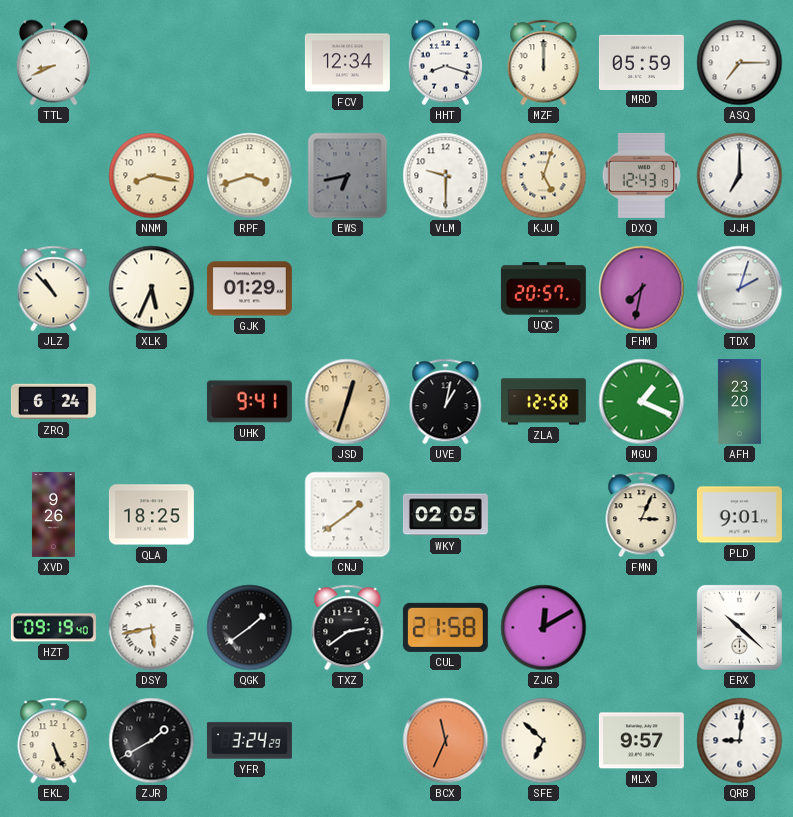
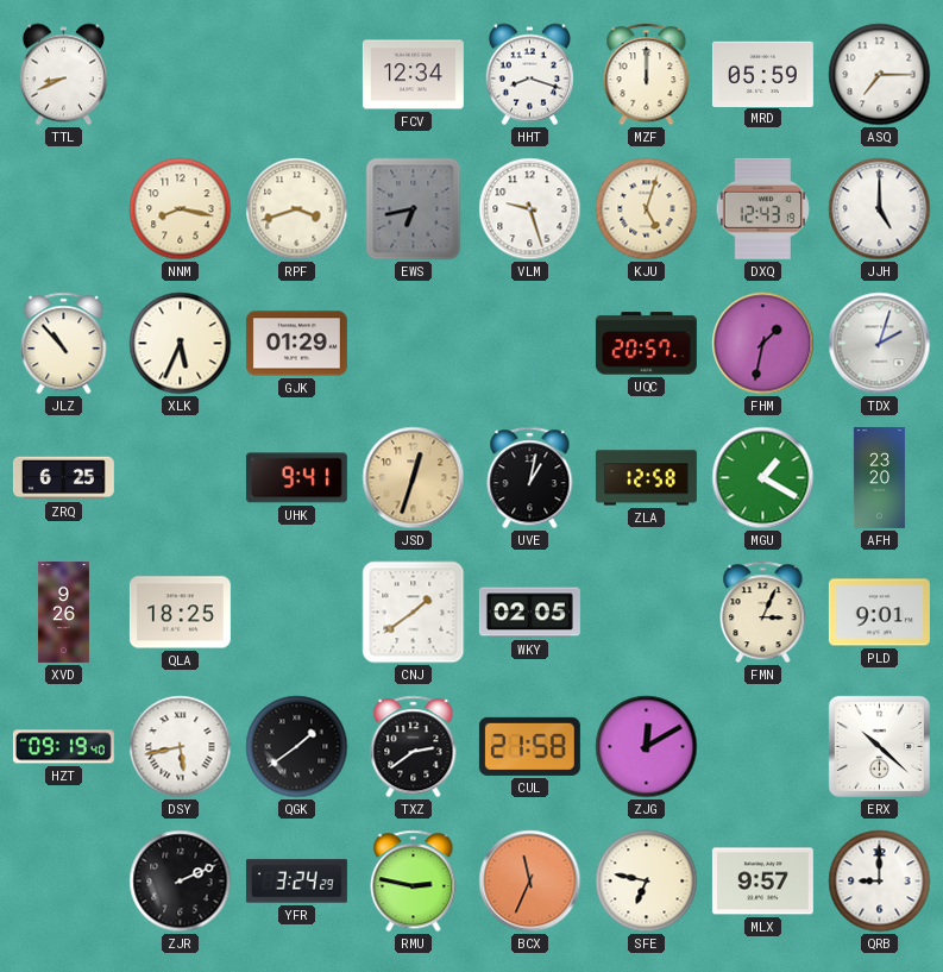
VLM: 9:30 -> 9:27
JJH: 7:00 -> 5:00
FHM: 7:32 -> 1:32
ZRQ: 6:24 -> 6:25
MGU: 1:19 -> 1:20
EKL: 5:26 -> none
ZJR: 1:40 -> 2:11
RMU: none -> 2:47
SFE: 6:52 -> 6:47
QRB: 9:01 -> 9:00
